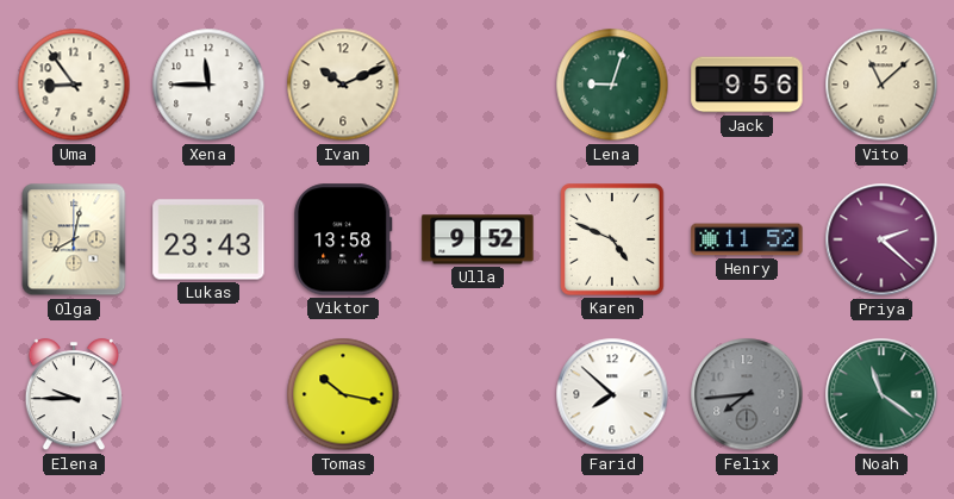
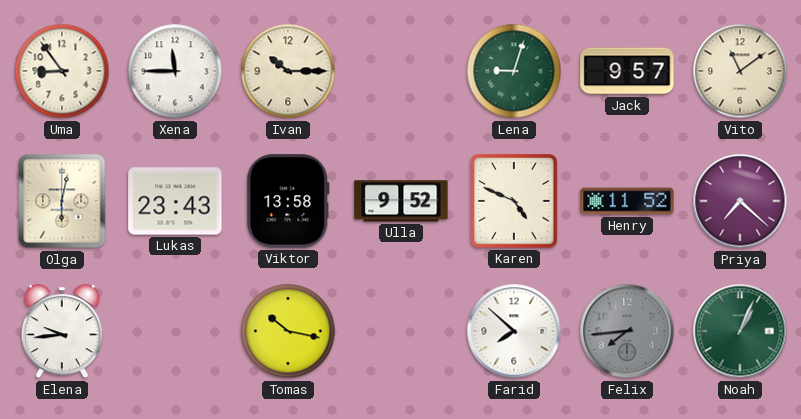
Ivan: 10:11 -> 10:15
Jack: 9:56 -> 9:57
Vito: 11:08 -> 11:09
Olga: 8:02 -> 6:02
Priya: 2:22 -> 7:22
Elena: 9:45 -> 9:44
Noah: 11:21 -> 1:04
